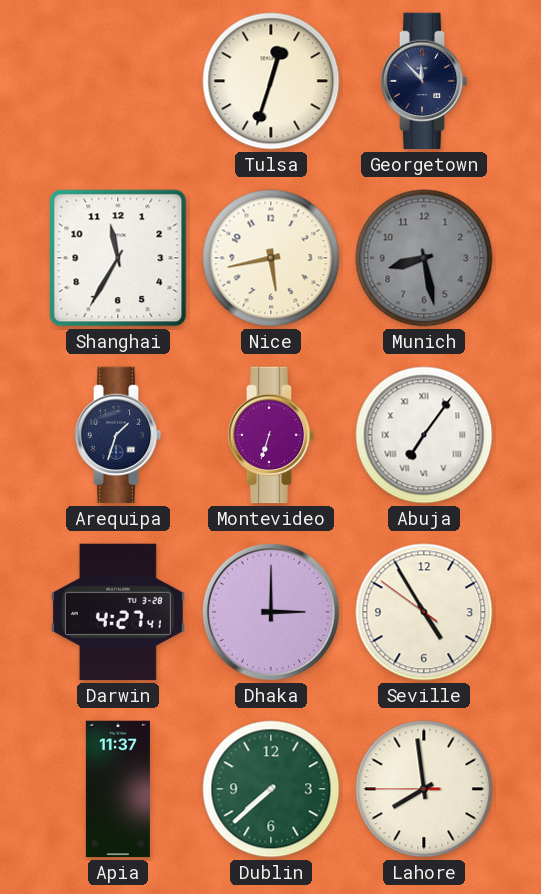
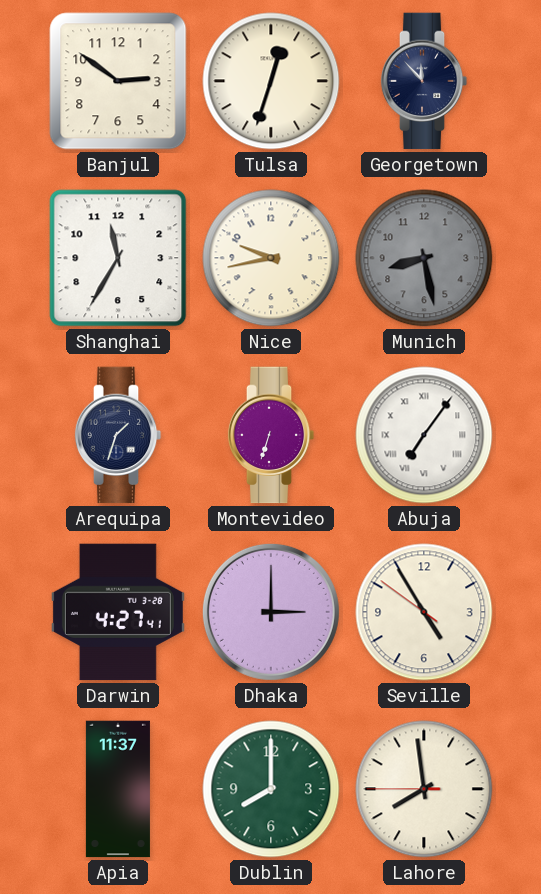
Banjul: none -> 2:51
Nice: 5:43 -> 9:43
Dublin: 7:38 -> 8:00
